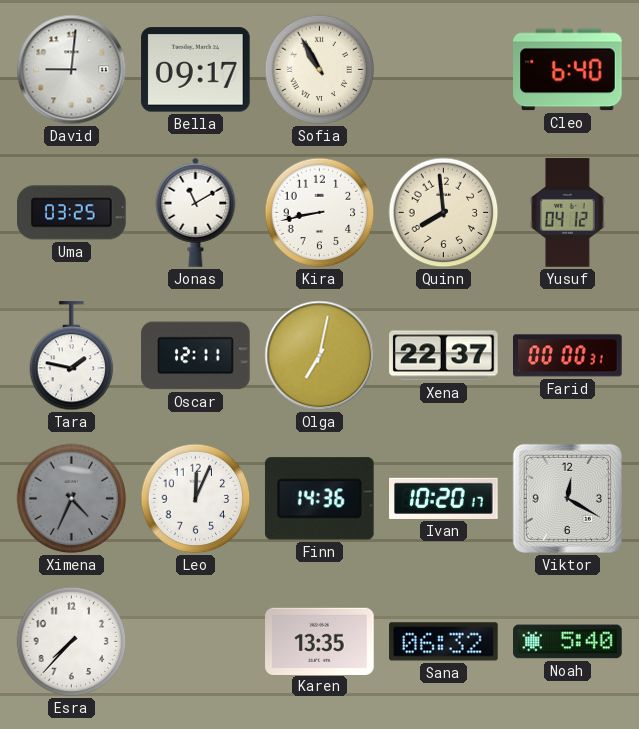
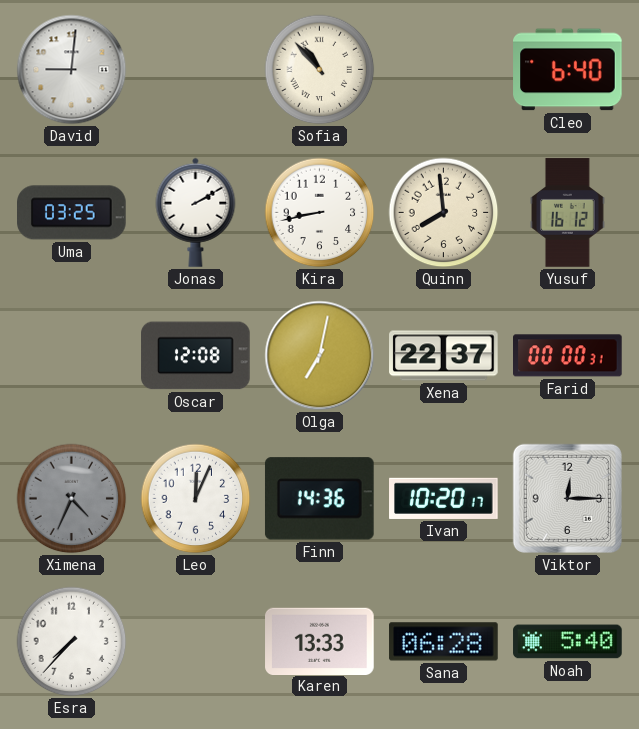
Bella: 09:17 -> none
Sofia: 10:55 -> 10:53
Jonas: 11:10 -> 2:10
Yusuf: 04:12 -> 16:12
Tara: 1:47 -> none
Oscar: 12:11 -> 12:08
Viktor: 12:20 -> 12:15
Karen: 13:35 -> 13:33
Sana: 06:32 -> 06:28
